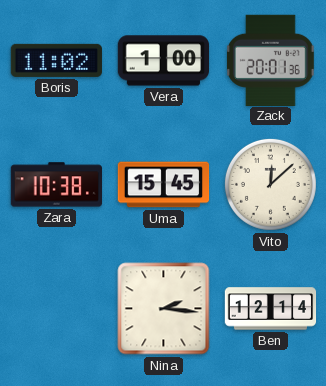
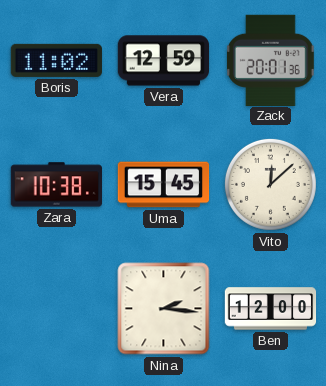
Vera: 1:00 -> 12:59
Ben: 12:14 -> 12:00
